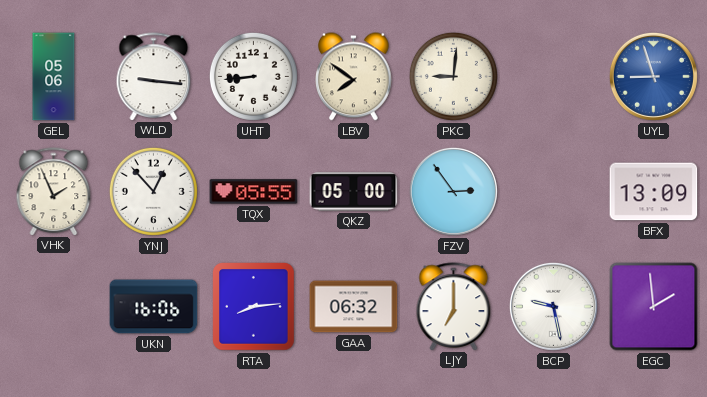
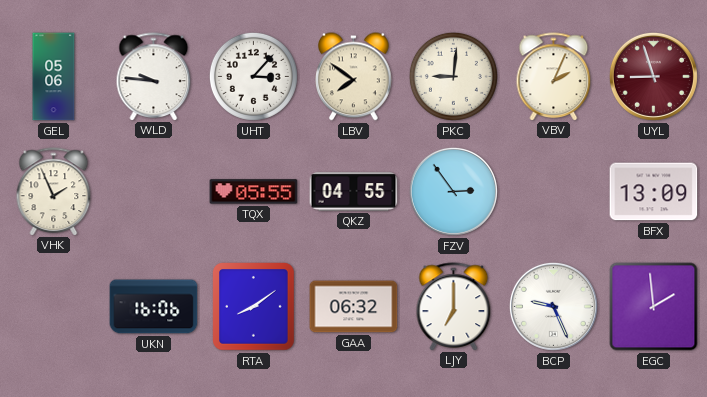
WLD: 9:16 -> 9:46
UHT: 8:44 -> 3:07
VBV: none -> 2:04
UYL dial: blue -> burgundy
YNJ: 12:53 -> none
QKZ: 05:00 -> 04:55
RTA: 8:14 -> 8:09
BCP: 9:28 -> 9:26
